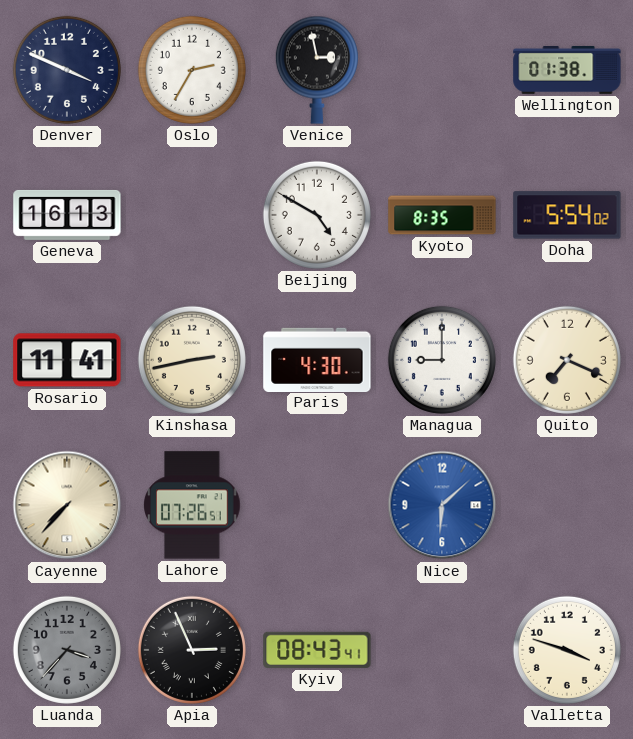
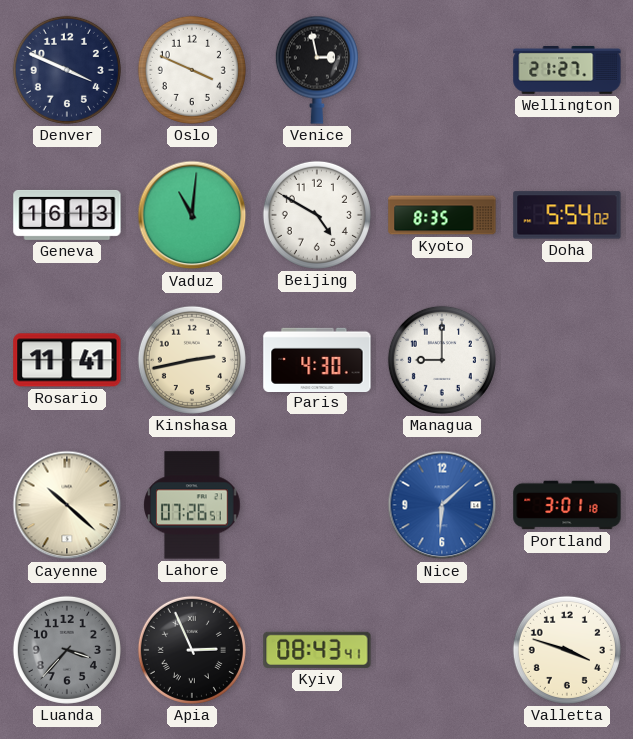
Oslo: 2:35 -> 3:49
Wellington: 01:38 -> 21:27
Vaduz: none -> 11:01
Quito: 7:19 -> none
Cayenne: 7:37 -> 10:22
Portland: none -> 3:01
